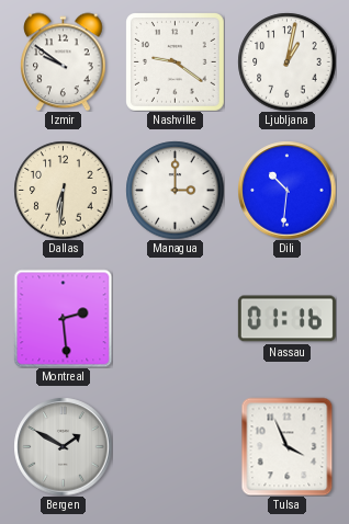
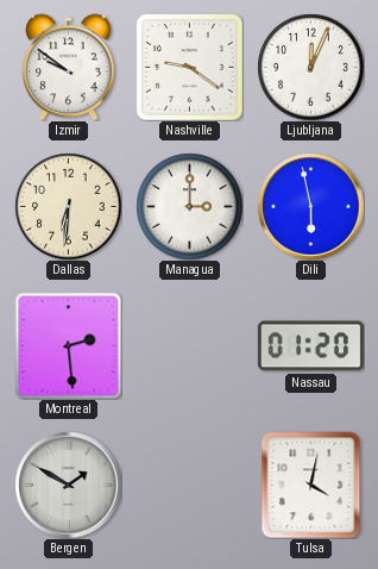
Ljubljana: 1:02 -> 12:04
Dili: 10:31 -> 5:58
Nassau: 01:16 -> 01:20
Tulsa: 3:56 -> 4:02
